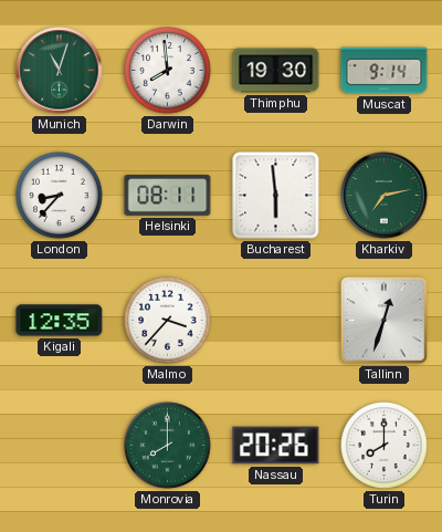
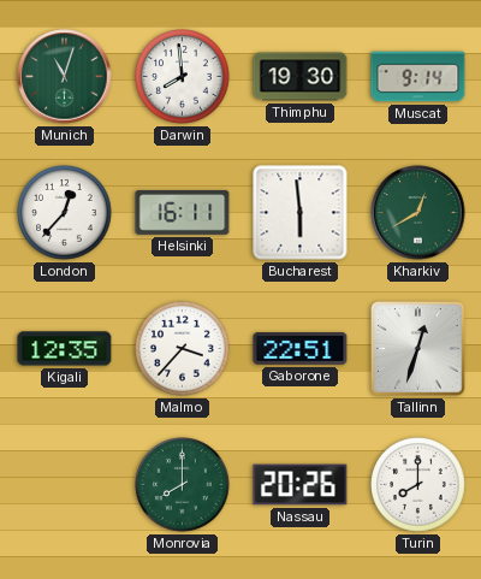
London: 8:37 -> 12:37
Helsinki: 08:11 -> 16:11
Kharkiv: 7:13 -> 12:40
Gaborone: none -> 22:51
